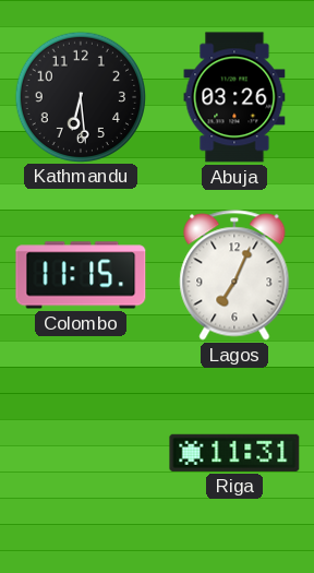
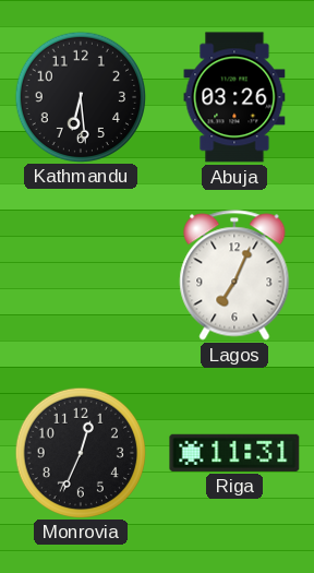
Colombo: 11:15 -> none
Monrovia: none -> 12:34
